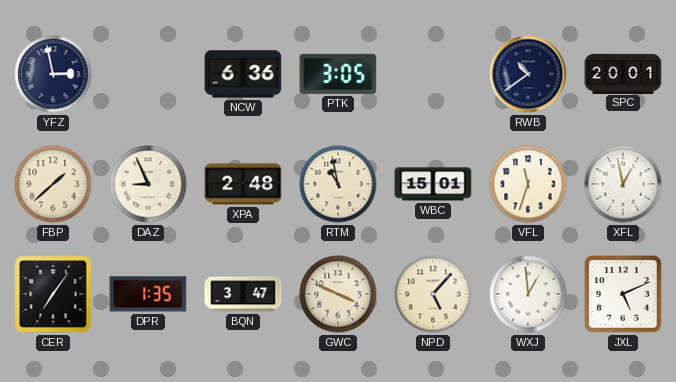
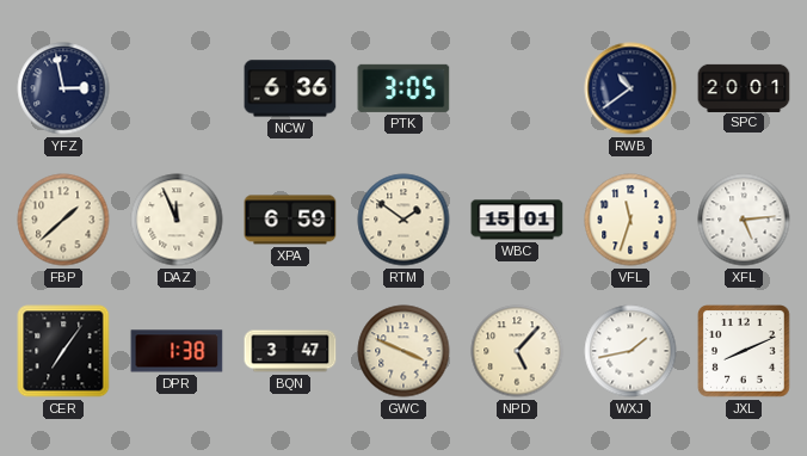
DAZ: 8:56 -> 11:56
XPA: 2:48 -> 6:59
RTM: 10:58 -> 1:51
XFL: 12:58 -> 5:14
DPR: 1:35 -> 1:38
WXJ: 12:59 -> 1:43
JXL: 5:11 -> 8:11
